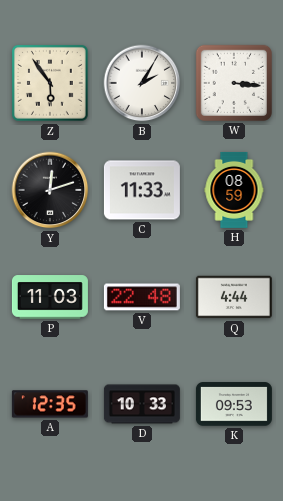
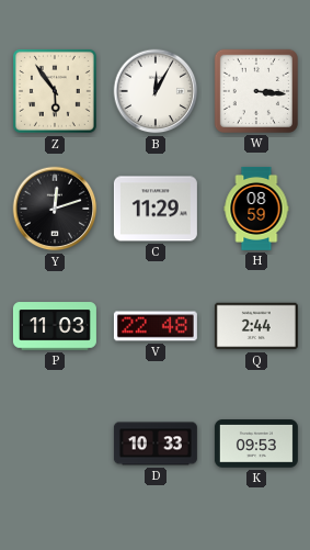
B: 2:05 -> 12:05
C: 11:33 -> 11:29
Q: 4:44 -> 2:44
A: 12:35 -> none
